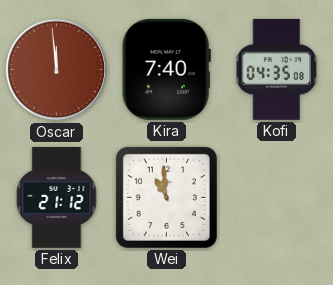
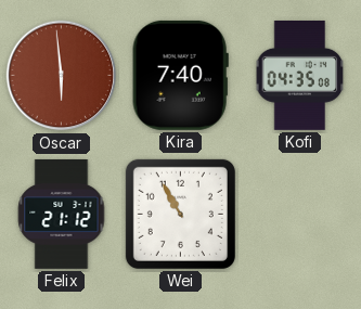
Oscar: 11:59 -> 5:59
Wei: 10:59 -> 10:55
